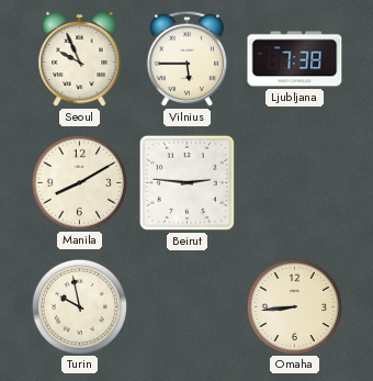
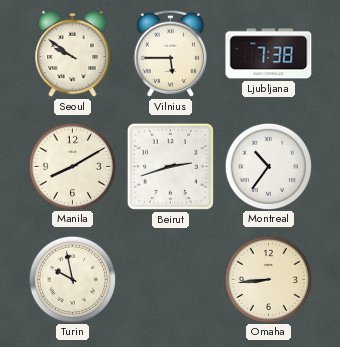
Seoul: 9:56 -> 9:51
Beirut: 2:46 -> 2:42
Montreal: none -> 10:36
